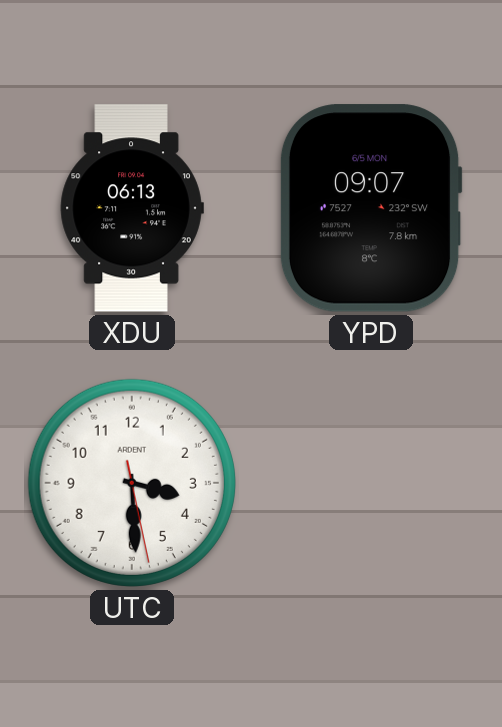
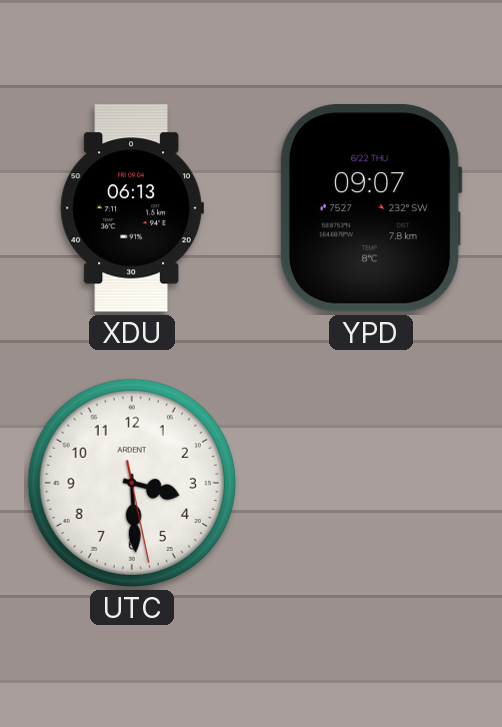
YPD date: 6/5 MON -> 6/22 THU
